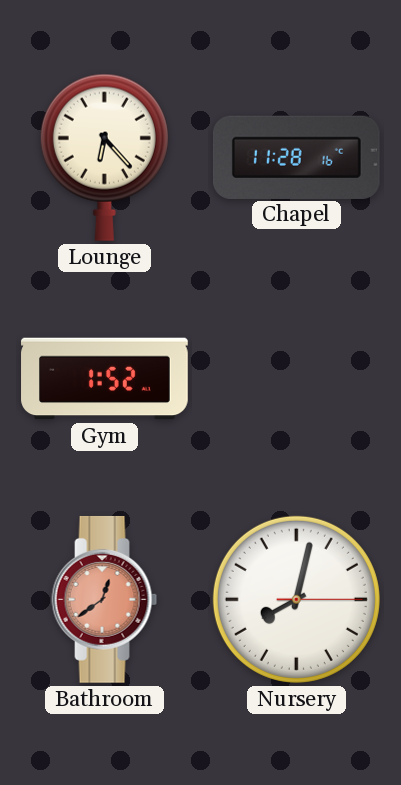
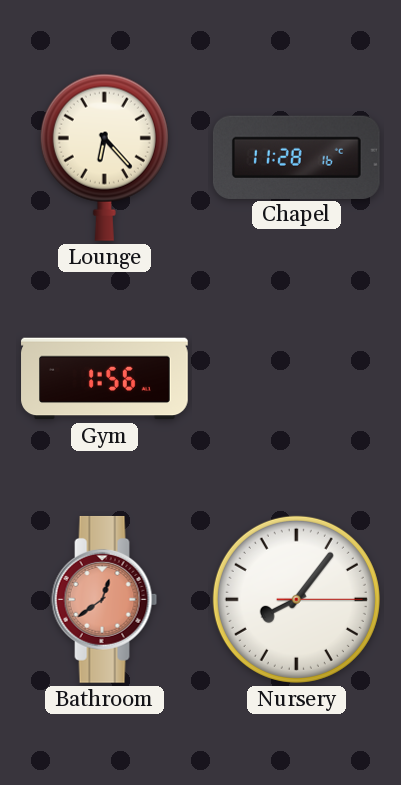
Gym: 1:52 -> 1:56
Nursery: 8:02 -> 8:06
